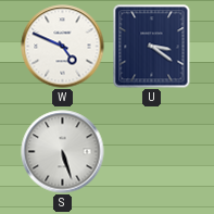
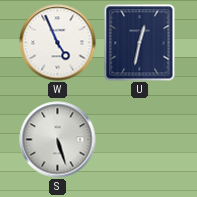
W: 4:49 -> 4:56
U: 3:21 -> 12:32
